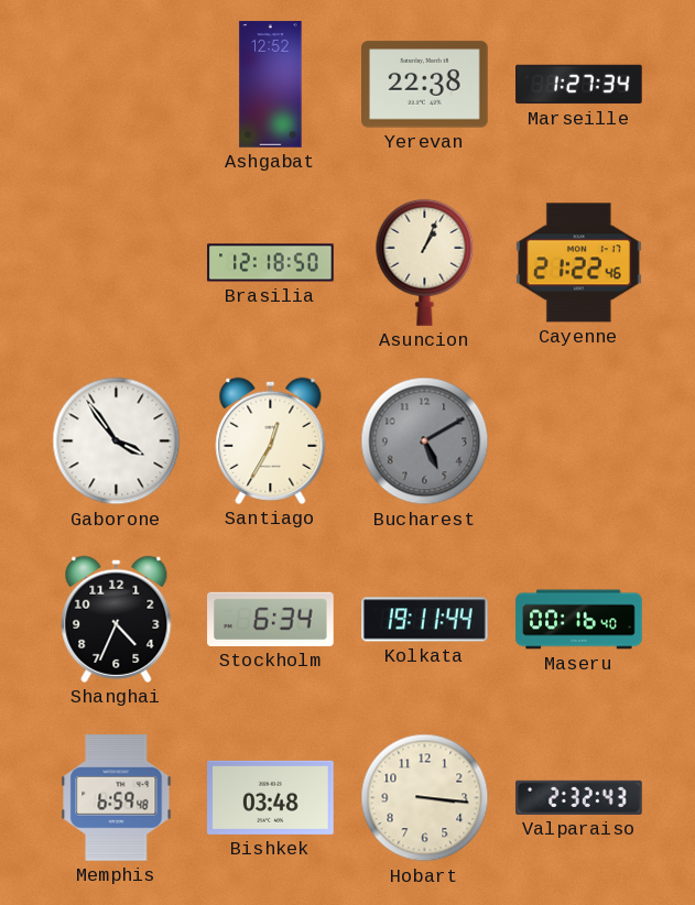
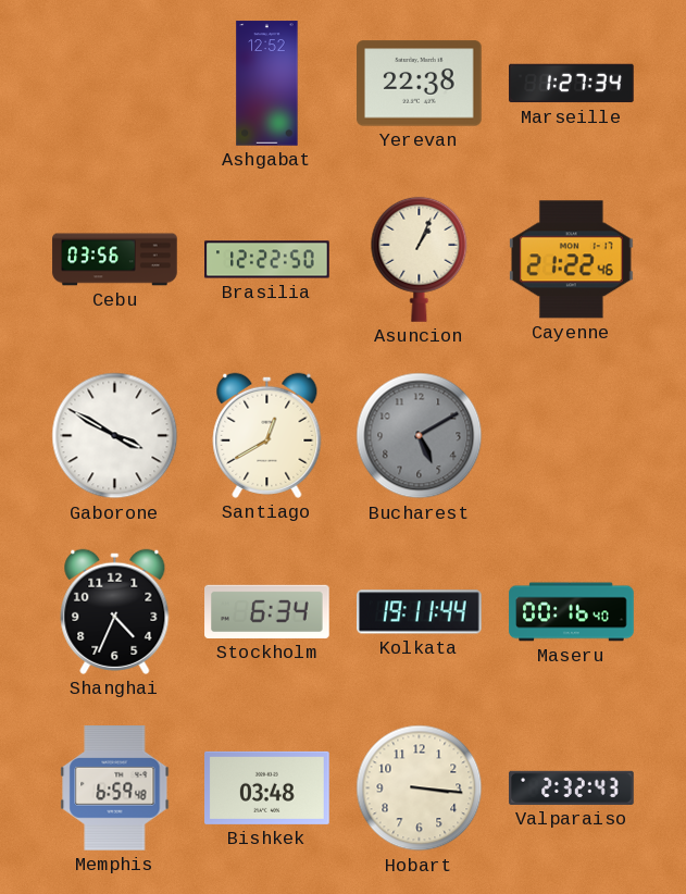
Cebu: none -> 03:56
Brasilia: 12:18 -> 12:22
Gaborone: 3:54 -> 3:50
Santiago: 12:35 -> 12:40
